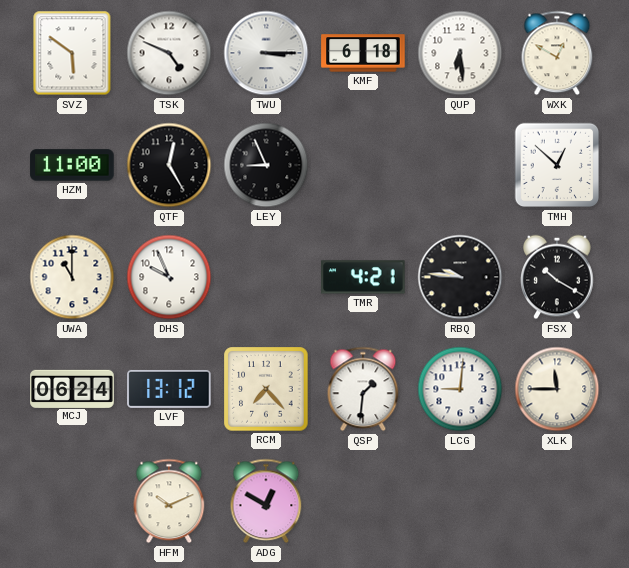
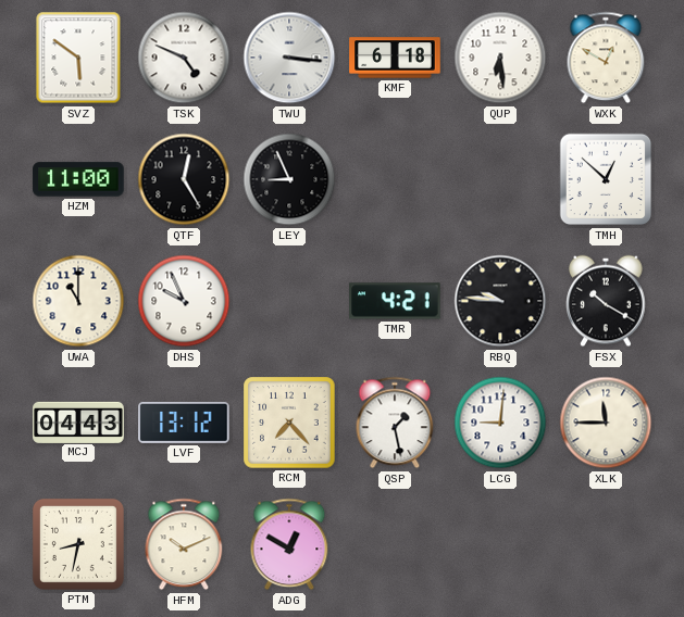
TWU: 3:15 -> 3:16
MCJ: 06:24 -> 04:43
QSP: 1:31 -> 1:28
PTM: none -> 8:32
